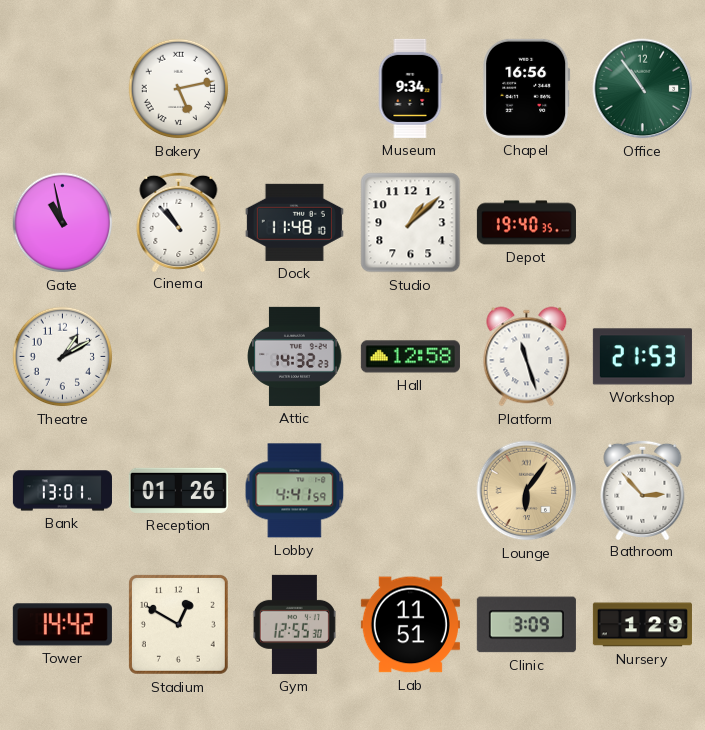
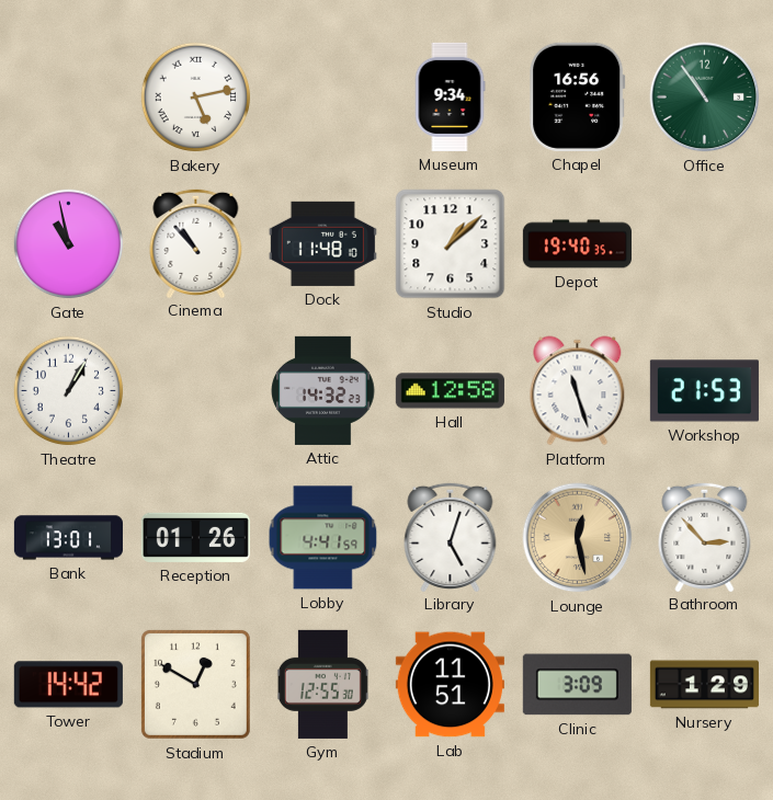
Theatre: 1:10 -> 1:05
Library: none -> 5:03
Lounge: 6:06 -> 12:28
